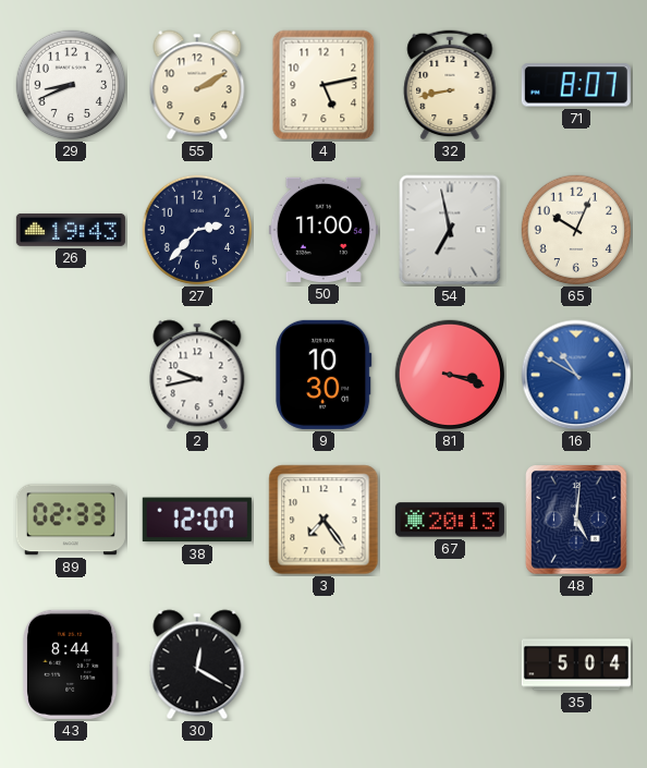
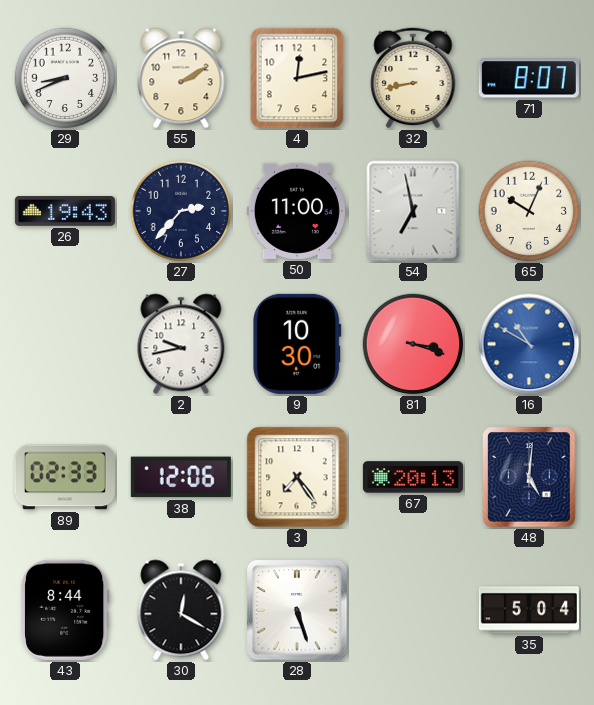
4: 5:13 -> 12:13
38: 12:07 -> 12:06
28: none -> 5:27
